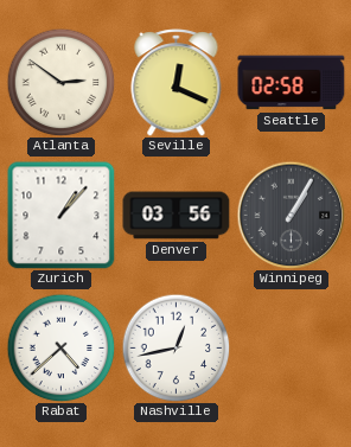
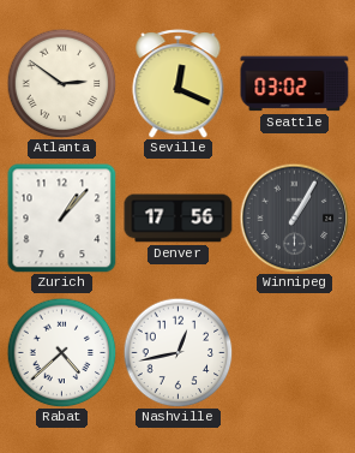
Seattle: 02:58 -> 03:02
Denver: 03:56 -> 17:56
